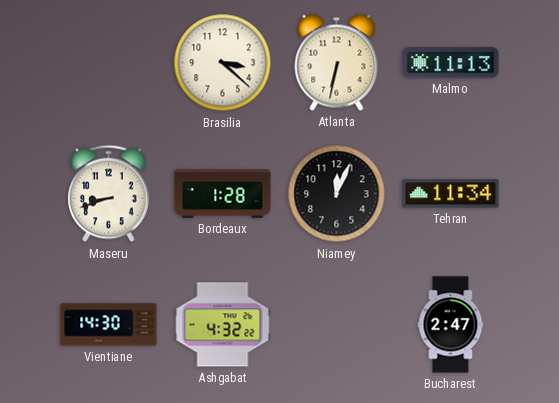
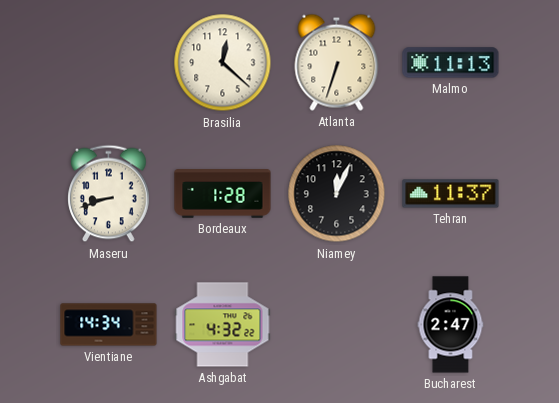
Brasilia: 3:22 -> 12:22
Atlanta: 6:32 -> 6:33
Tehran: 11:34 -> 11:37
Vientiane: 14:30 -> 14:34
